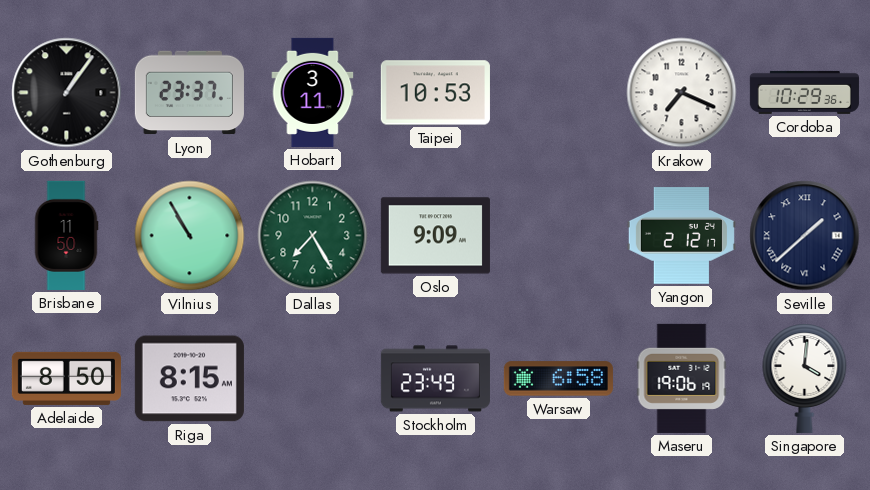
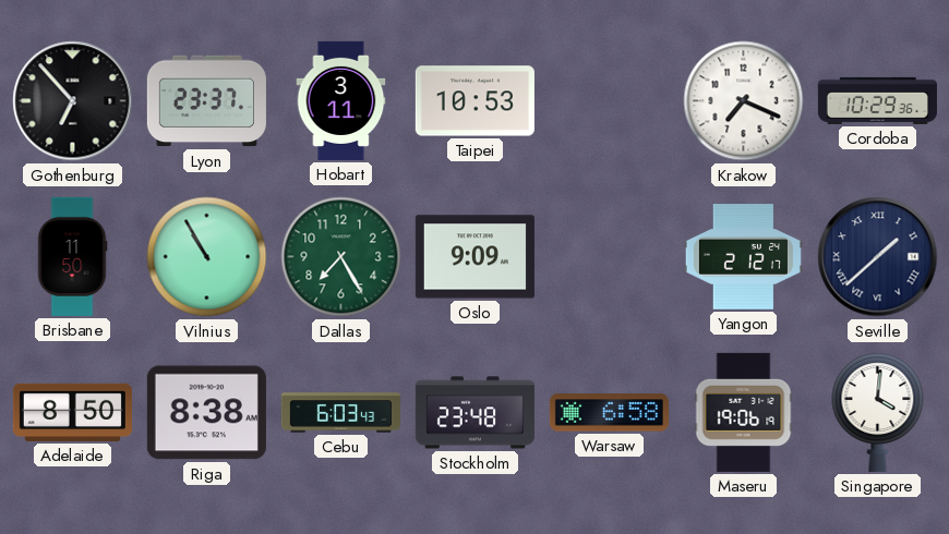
Gothenburg: 1:06 -> 6:53
Riga: 8:15 -> 8:38
Cebu: none -> 6:03
Stockholm: 23:49 -> 23:48
